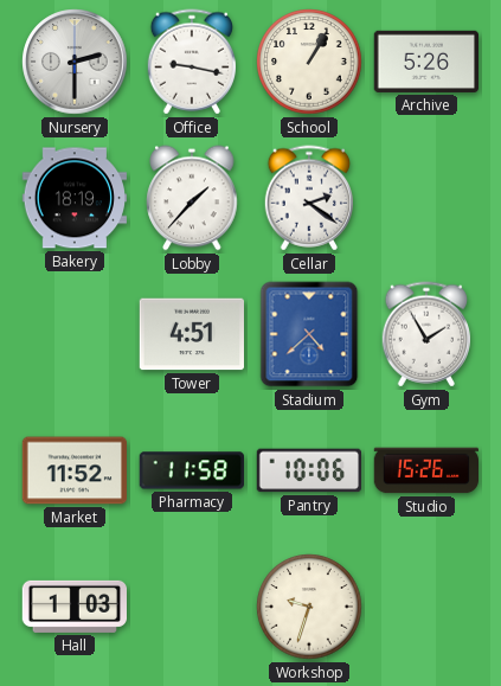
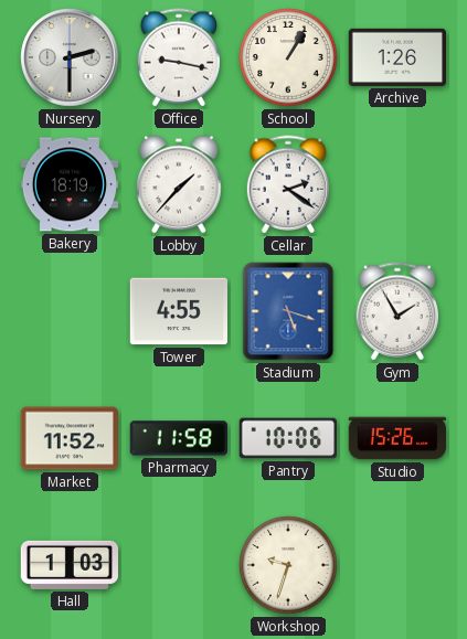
Archive: 5:26 -> 1:26
Tower: 4:51 -> 4:55
Stadium: 4:38 -> 5:18
